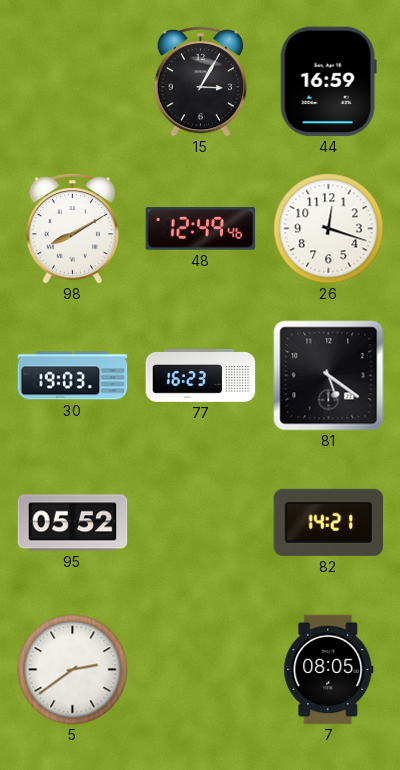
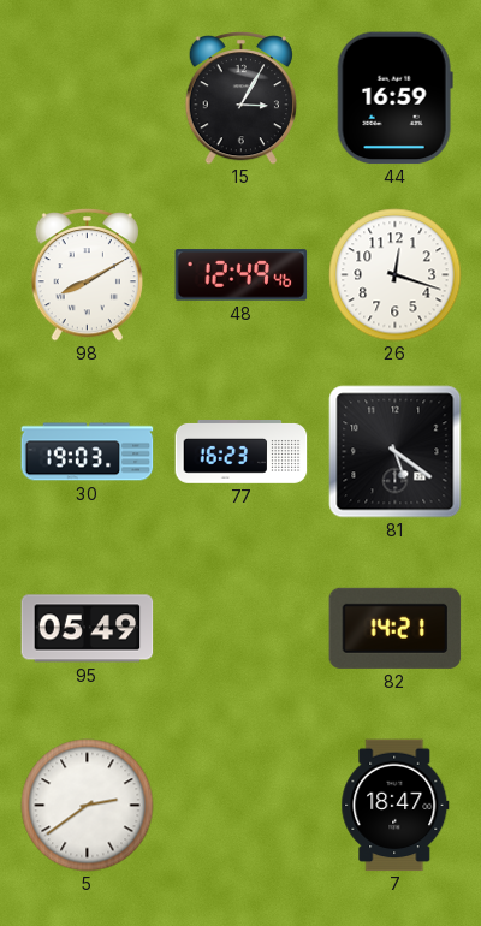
95: 05:52 -> 05:49
7: 08:05 -> 18:47
